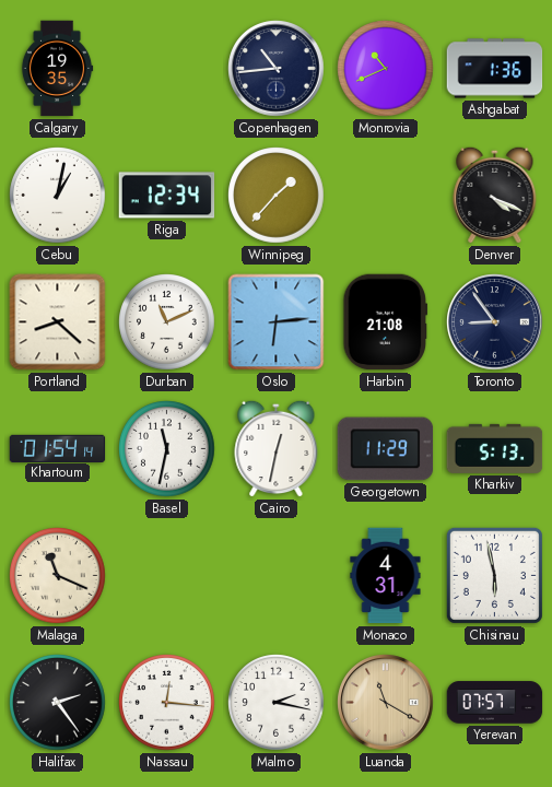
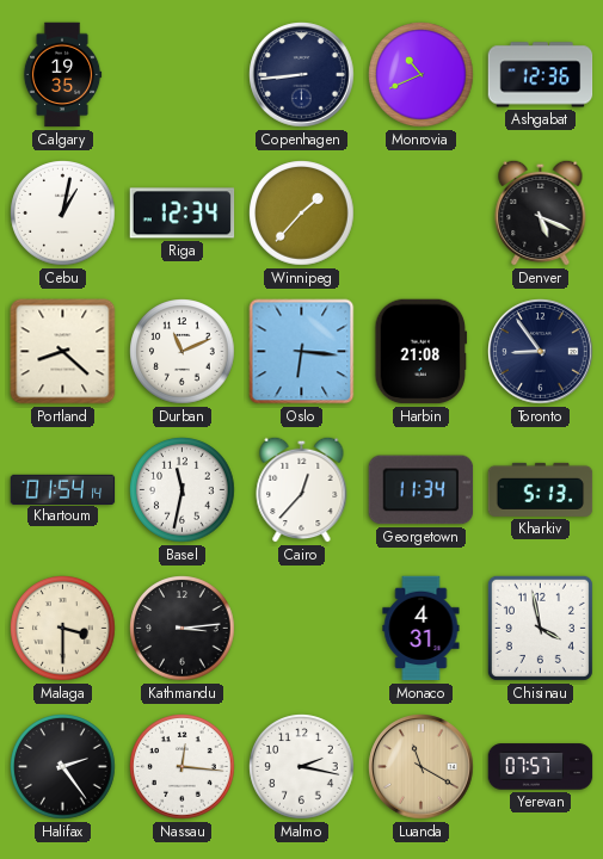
Copenhagen: 10:44 -> 8:44
Ashgabat: 1:36 -> 12:36
Denver: 4:19 -> 5:19
Oslo: 6:14 -> 6:16
Cairo: 12:32 -> 12:37
Georgetown: 11:29 -> 11:34
Malaga: 11:19 -> 3:30
Kathmandu: none -> 3:14
Chisinau: 5:58 -> 3:58
